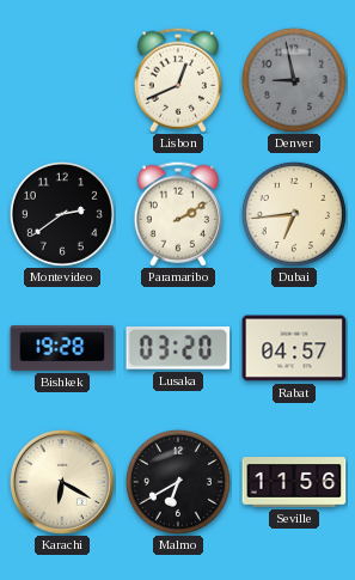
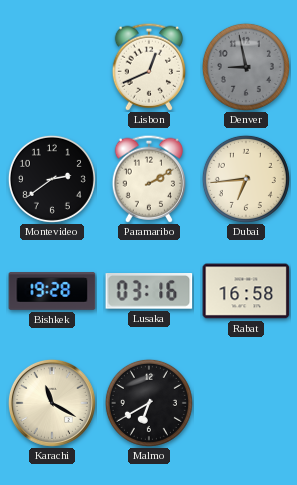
Lusaka: 03:20 -> 03:16
Rabat: 04:57 -> 16:58
Karachi: 6:20 -> 11:20
Seville: 11:56 -> none
